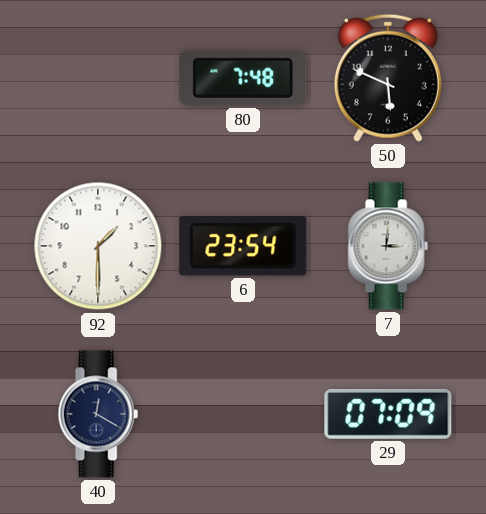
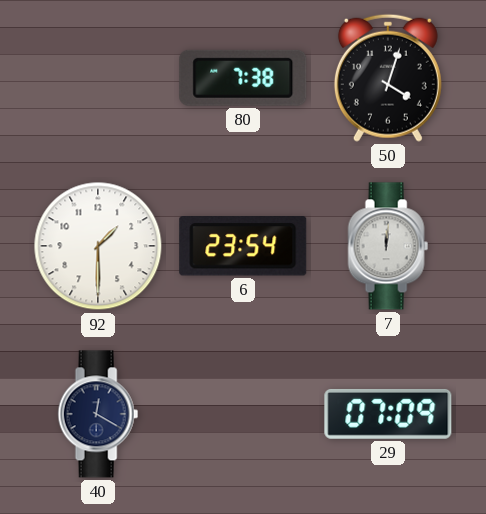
80: 7:48 -> 7:38
50: 5:49 -> 4:03
7: 3:01 -> 12:01
